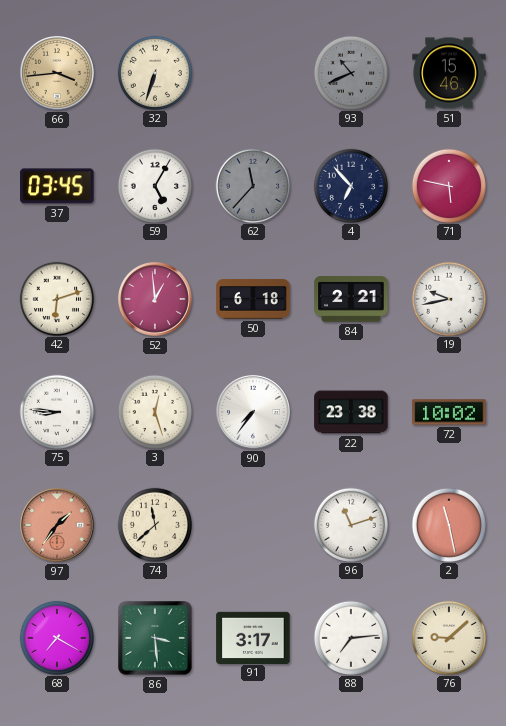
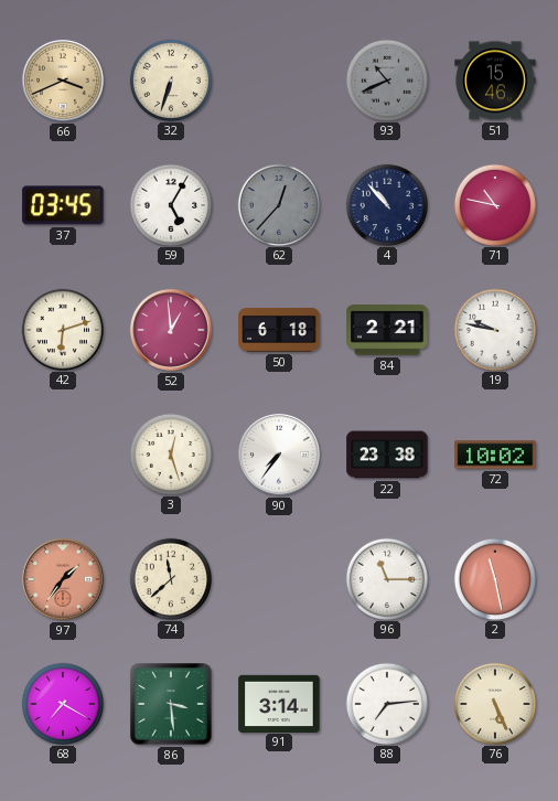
66: 3:44 -> 3:41
62: 11:37 -> 12:37
4: 6:53 -> 10:53
71: 5:47 -> 10:47
19: 9:43 -> 9:47
75: 8:46 -> none
96: 11:12 -> 11:15
91: 3:17 -> 3:14
76: 9:08 -> 5:26
